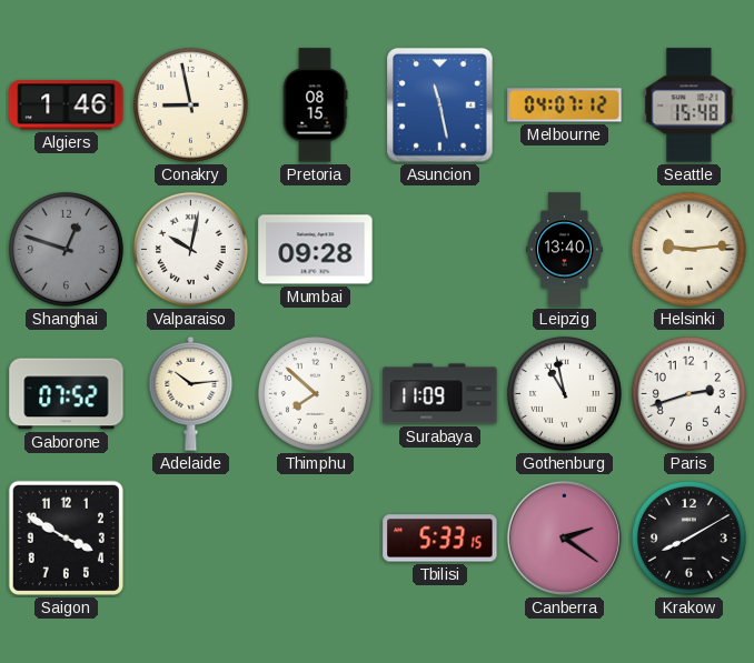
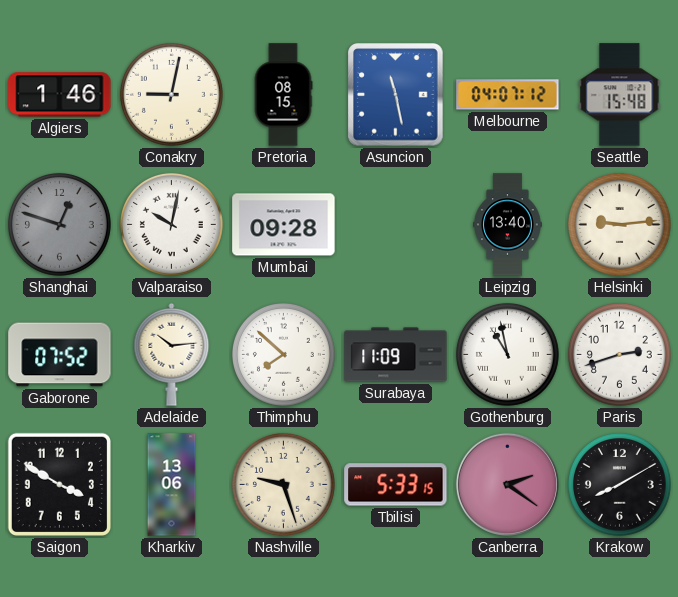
Conakry: 8:58 -> 9:02
Kharkiv: none -> 13:06
Nashville: none -> 9:27
